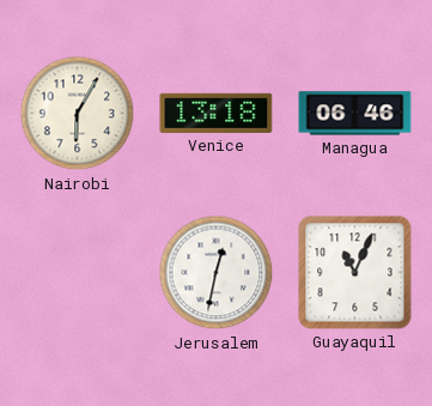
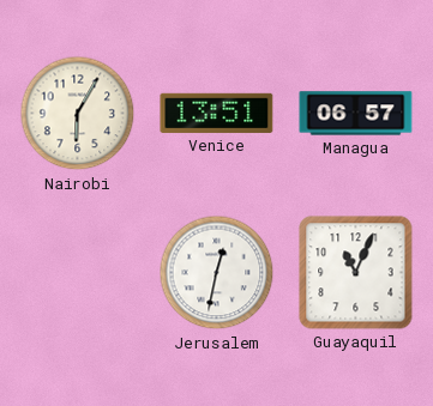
Venice: 13:18 -> 13:51
Managua: 06:46 -> 06:57
